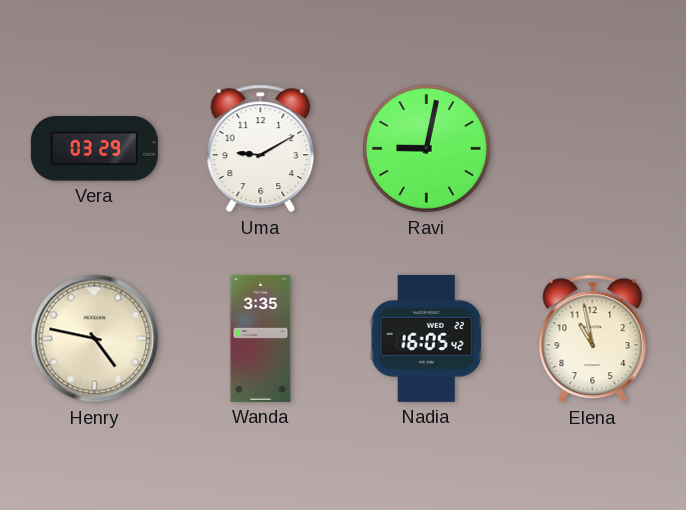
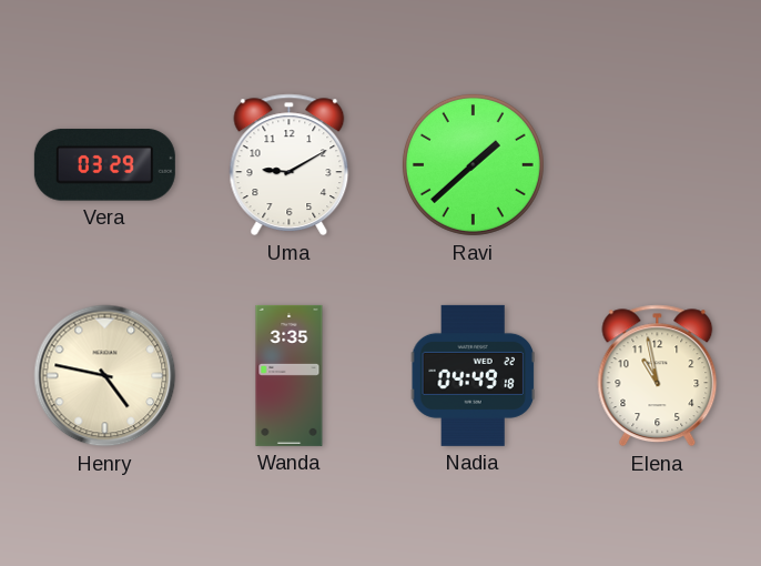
Ravi: 9:02 -> 1:38
Nadia: 16:05 -> 04:49
